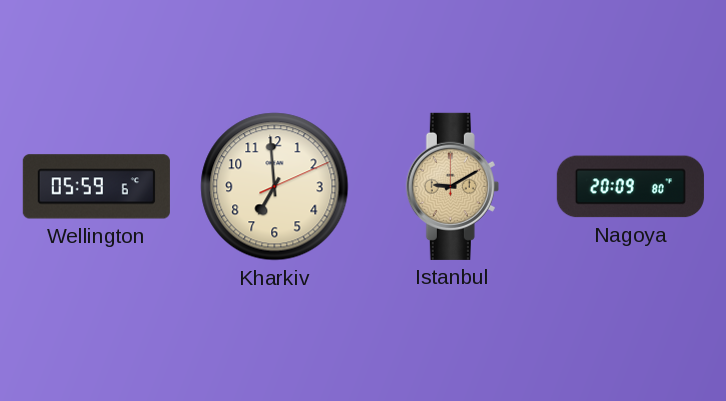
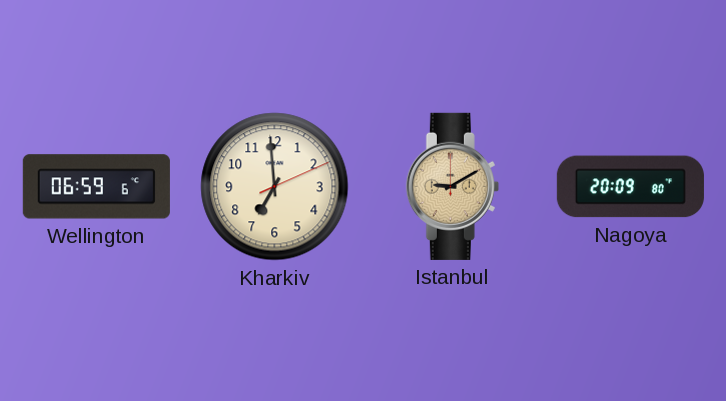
Wellington: 05:59 -> 06:59
